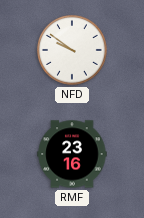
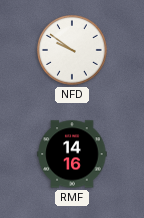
RMF: 23:16 -> 14:16
